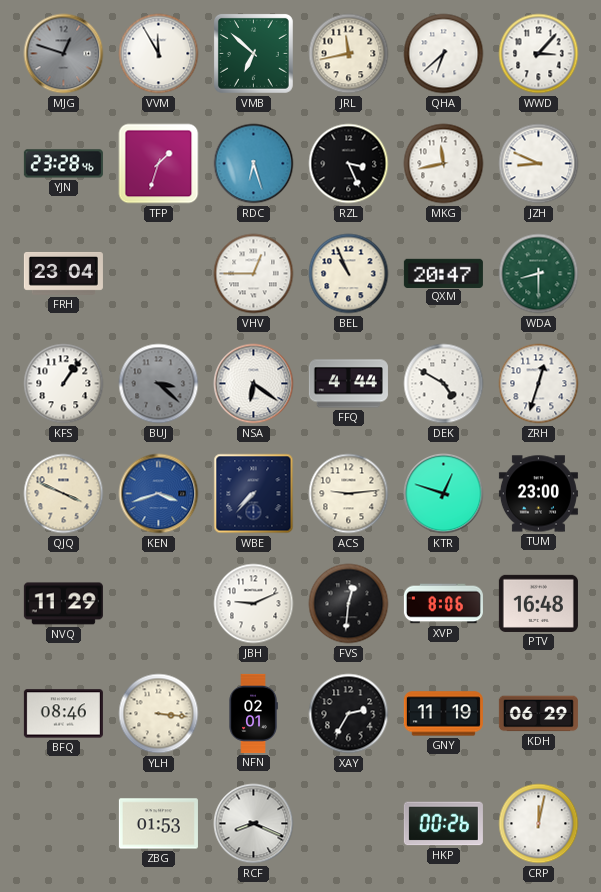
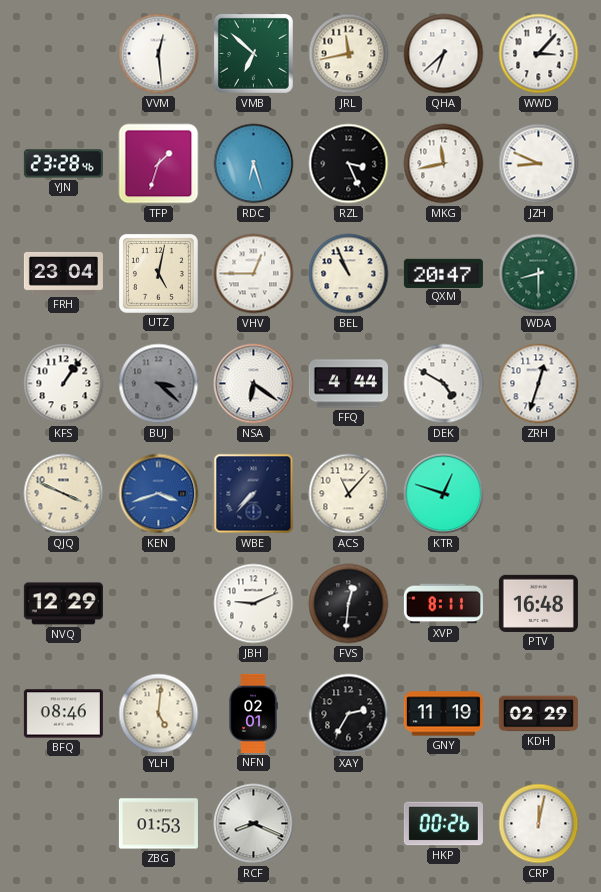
MJG: 12:48 -> none
VVM: 11:55 -> 12:29
UTZ: none -> 5:02
ACS: 9:14 -> 11:07
TUM: 23:00 -> none
NVQ: 11:29 -> 12:29
XVP: 8:06 -> 8:11
YLH: 3:16 -> 5:01
KDH: 06:29 -> 02:29
